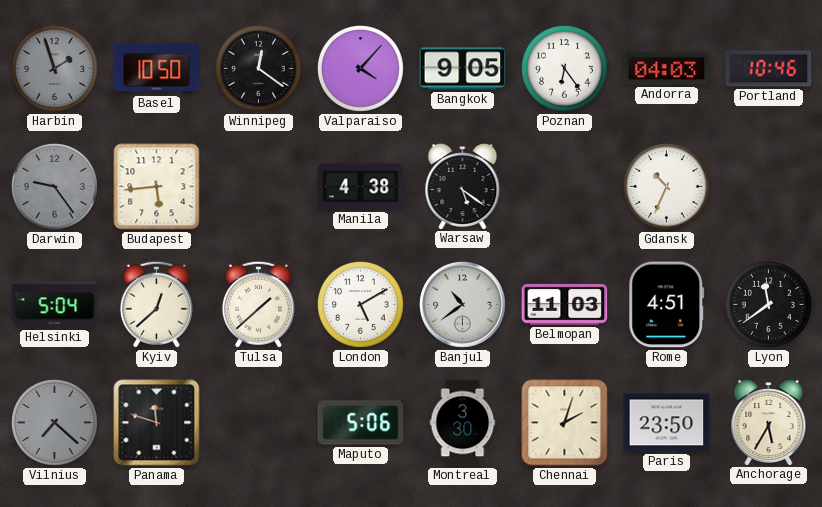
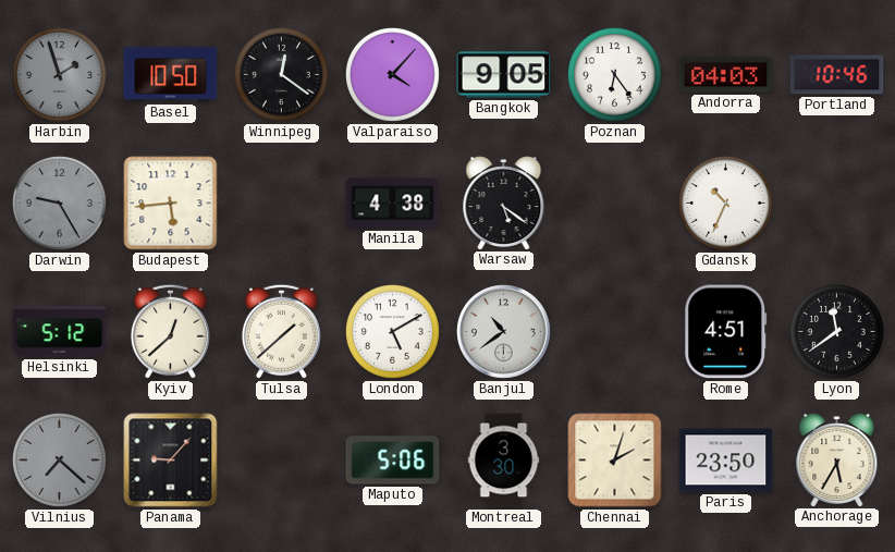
Darwin: 9:24 -> 9:25
Helsinki: 5:04 -> 5:12
Belmopan: 11:03 -> none
Panama: 11:48 -> 9:07
